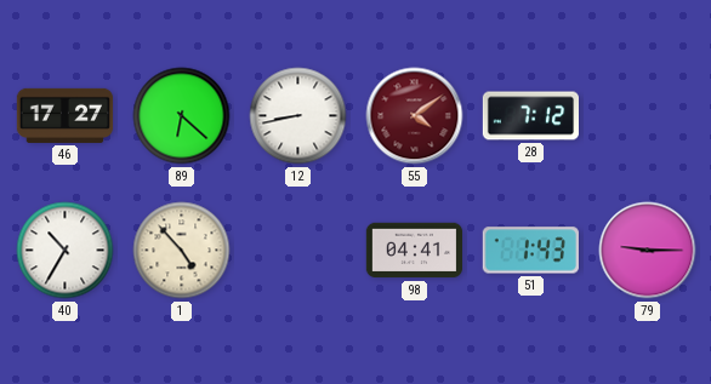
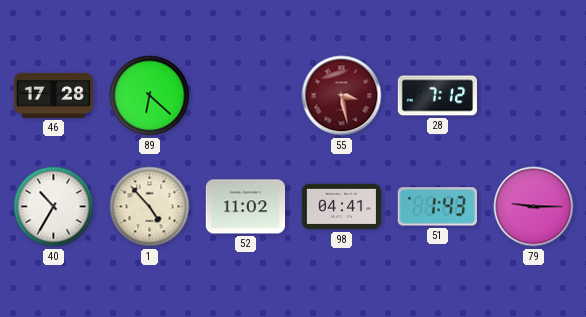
46: 17:27 -> 17:28
12: 8:43 -> none
55: 4:09 -> 3:28
52: none -> 11:02
